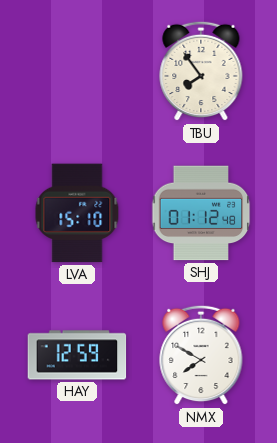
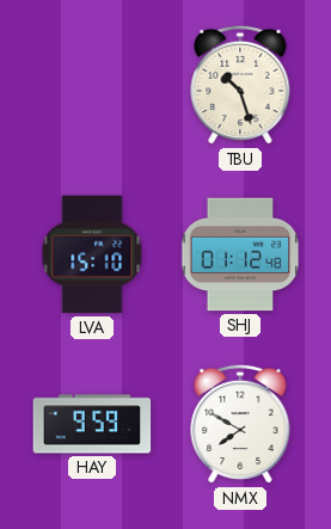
TBU: 7:54 -> 10:27
HAY: 12:59 -> 9:59
